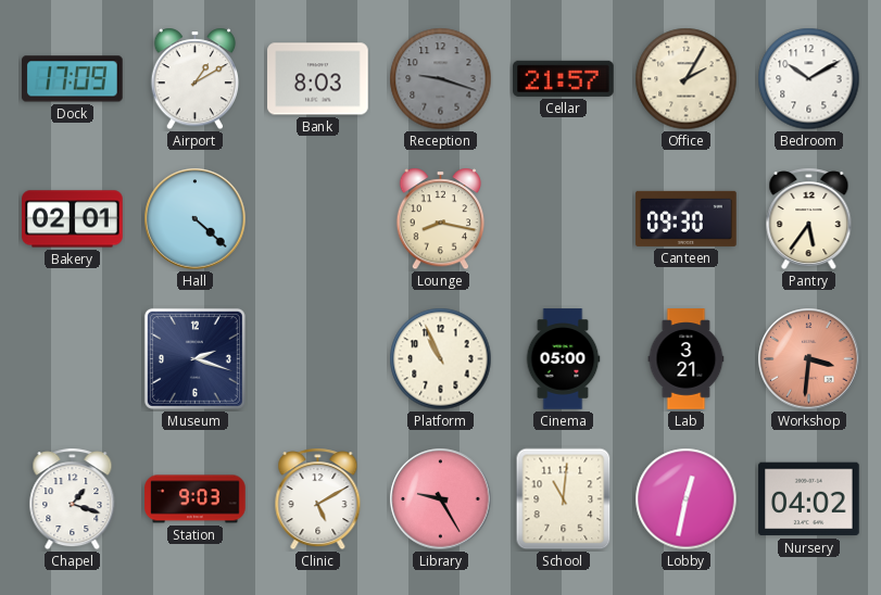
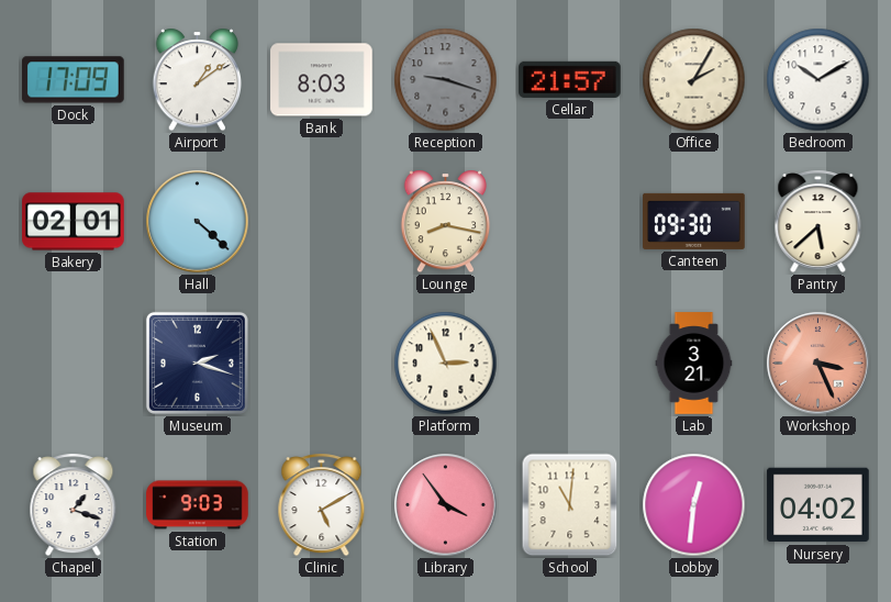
Airport: 1:10 -> 1:09
Pantry: 5:36 -> 5:38
Platform: 10:56 -> 2:56
Cinema: 05:00 -> none
Workshop: 3:31 -> 3:26
Library: 9:25 -> 3:54
Lobby: 12:32 -> 12:31
